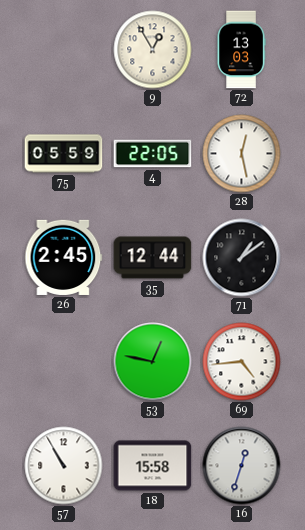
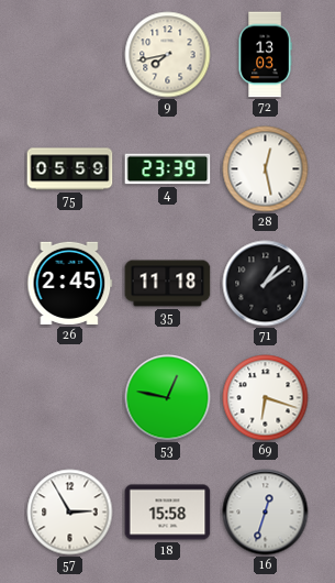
9: 12:55 -> 7:43
4: 22:05 -> 23:39
35: 12:44 -> 11:18
69: 4:44 -> 6:18
57: 10:55 -> 2:55
